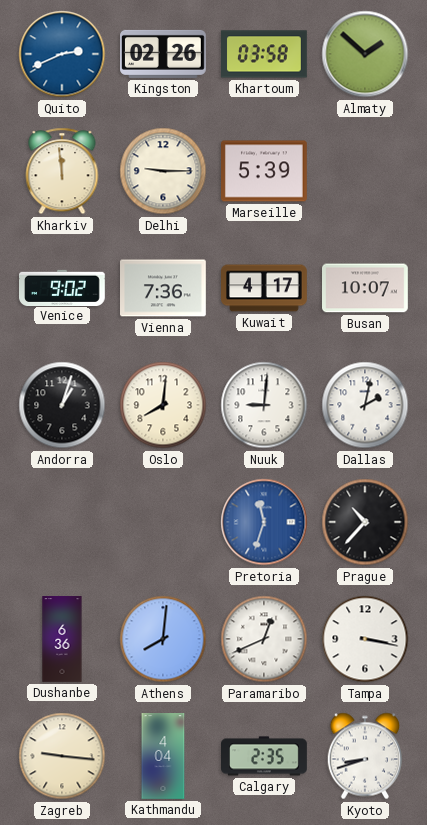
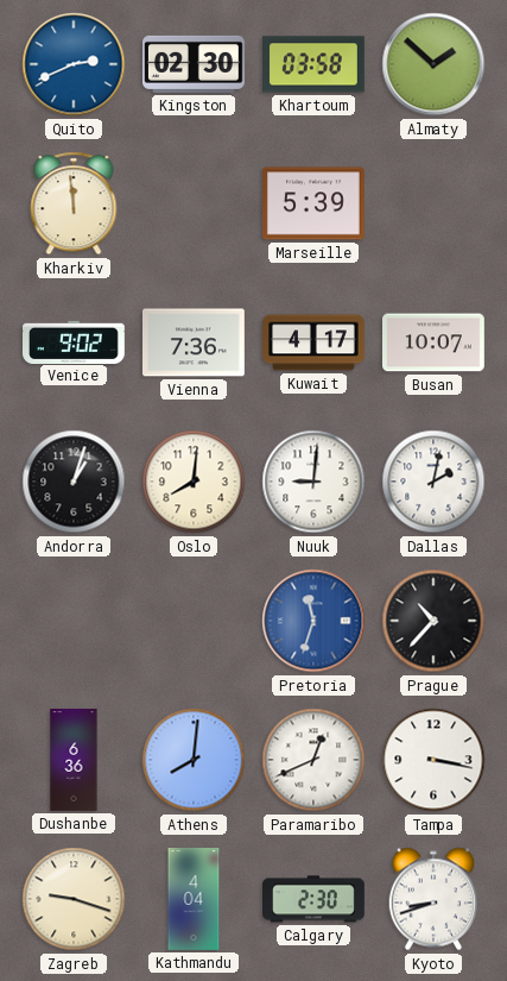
Kingston: 02:26 -> 02:30
Delhi: 9:15 -> none
Zagreb: 9:16 -> 9:18
Calgary: 2:35 -> 2:30
